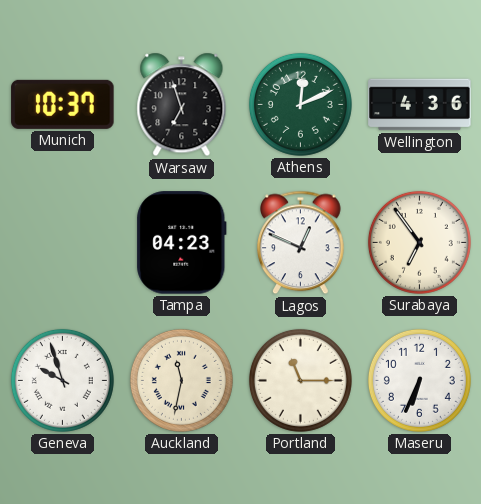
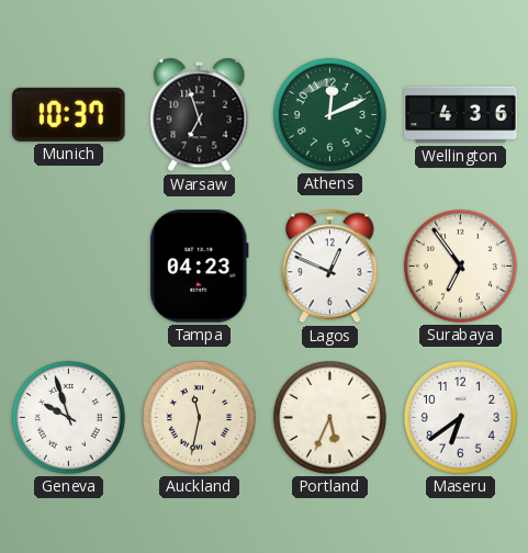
Portland: 11:15 -> 5:34
Maseru: 6:34 -> 6:39
